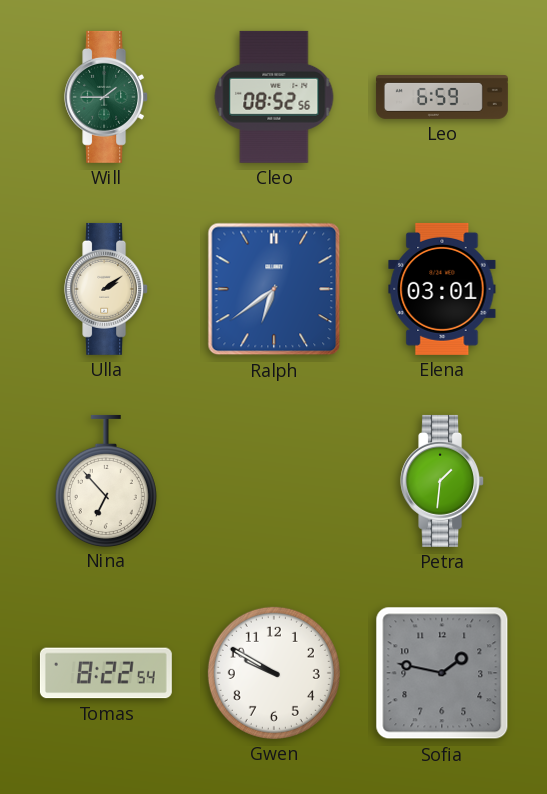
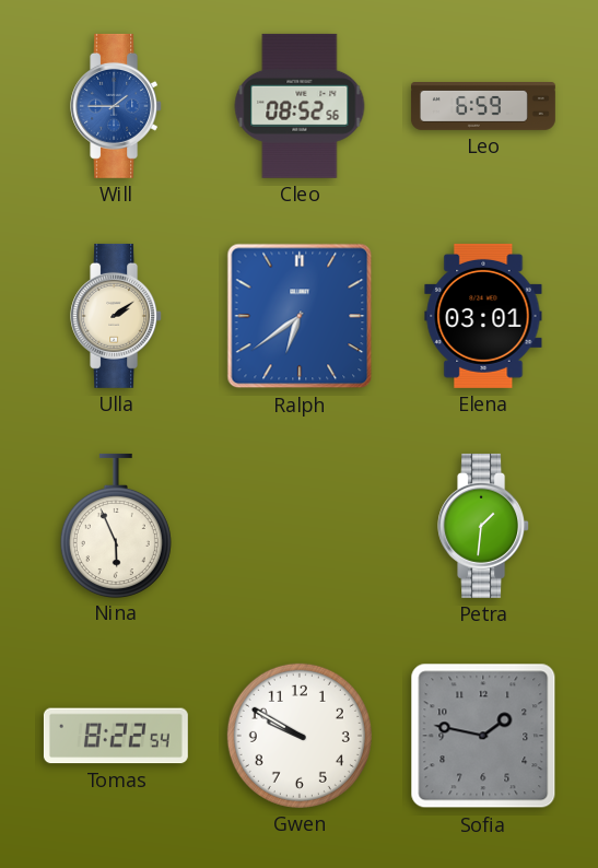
Will dial: green -> blue
Nina: 6:53 -> 5:56
